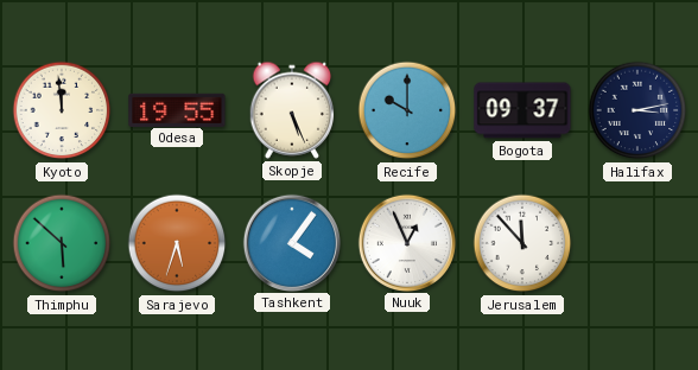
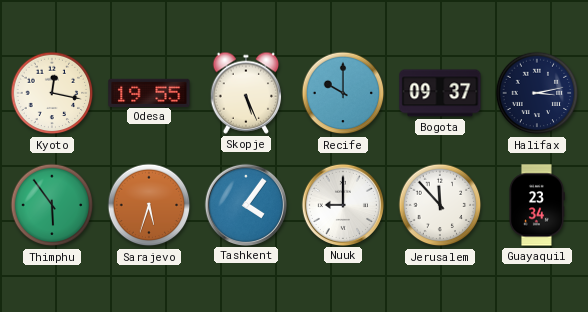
Kyoto: 11:59 -> 12:17
Thimphu: 5:52 -> 5:54
Nuuk: 12:56 -> 9:00
Guayaquil: none -> 23:34
